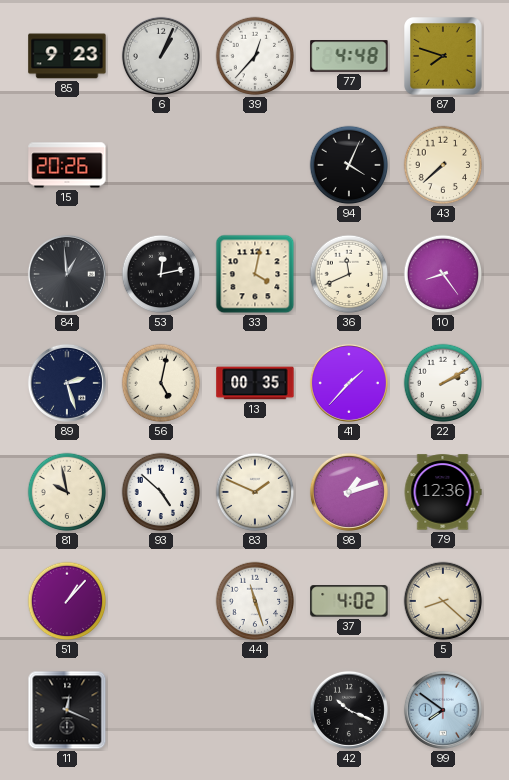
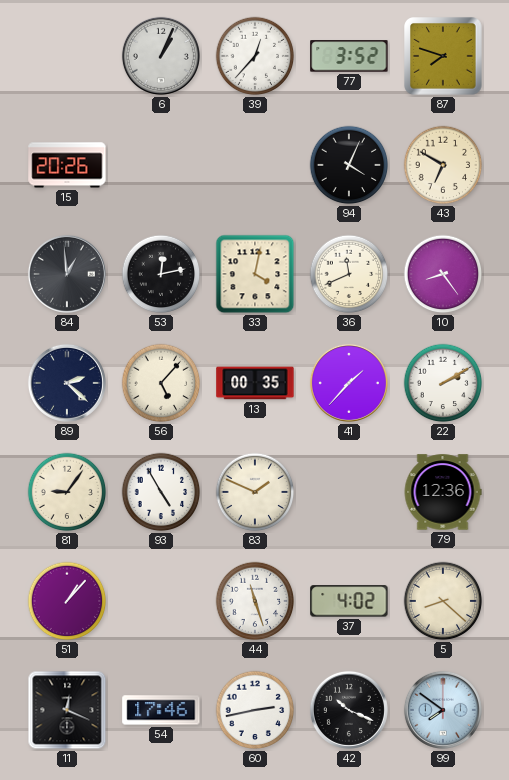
85: 9:23 -> none
77: 4:48 -> 3:52
43: 7:38 -> 6:50
89: 2:27 -> 2:22
56: 5:02 -> 5:07
81: 9:58 -> 9:06
93: 4:52 -> 4:55
98: 1:12 -> none
54: none -> 17:46
60: none -> 2:43
